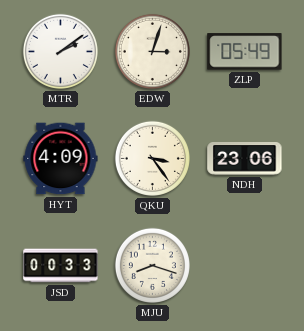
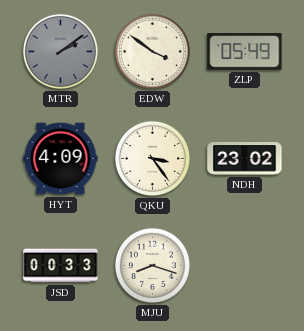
MTR dial: white -> grey
EDW: 3:03 -> 3:51
NDH: 23:06 -> 23:02
